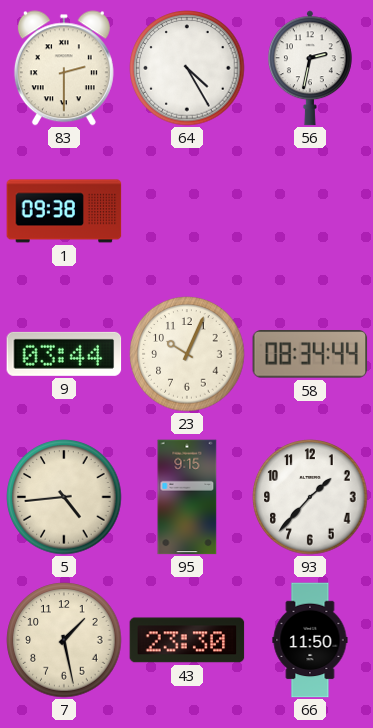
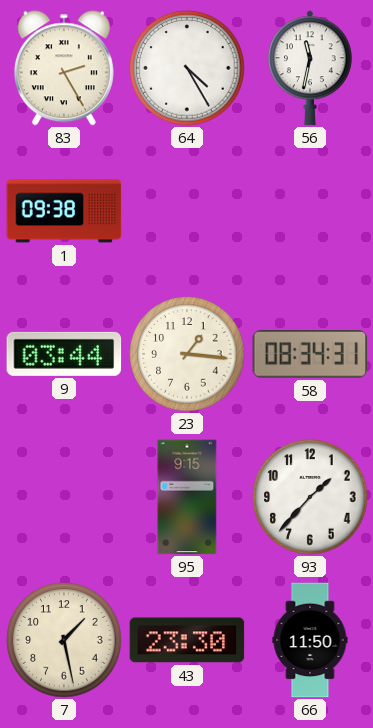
83: 2:30 -> 2:25
56: 2:32 -> 11:32
23: 10:04 -> 1:16
58: 08:34:44 -> 08:34:31
5: 4:44 -> none
